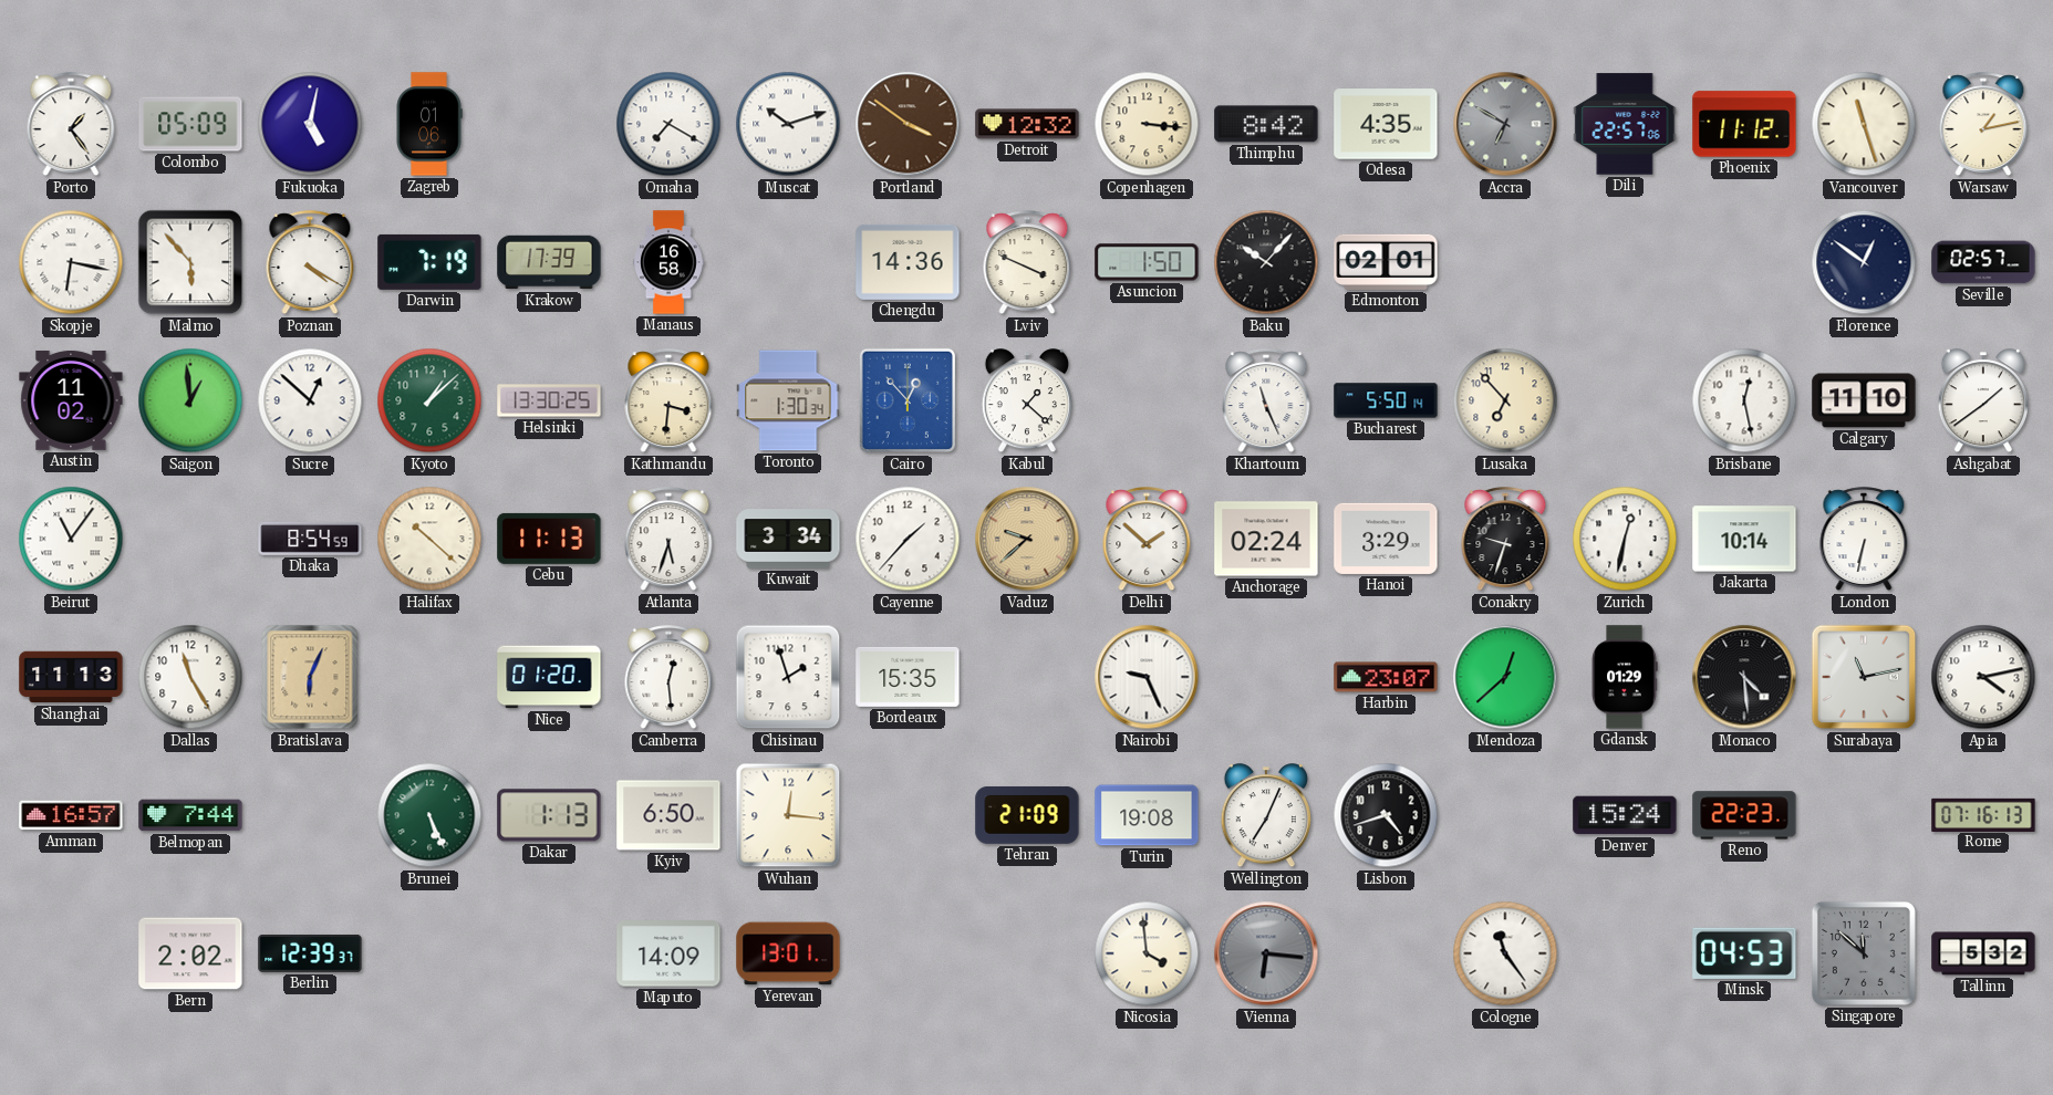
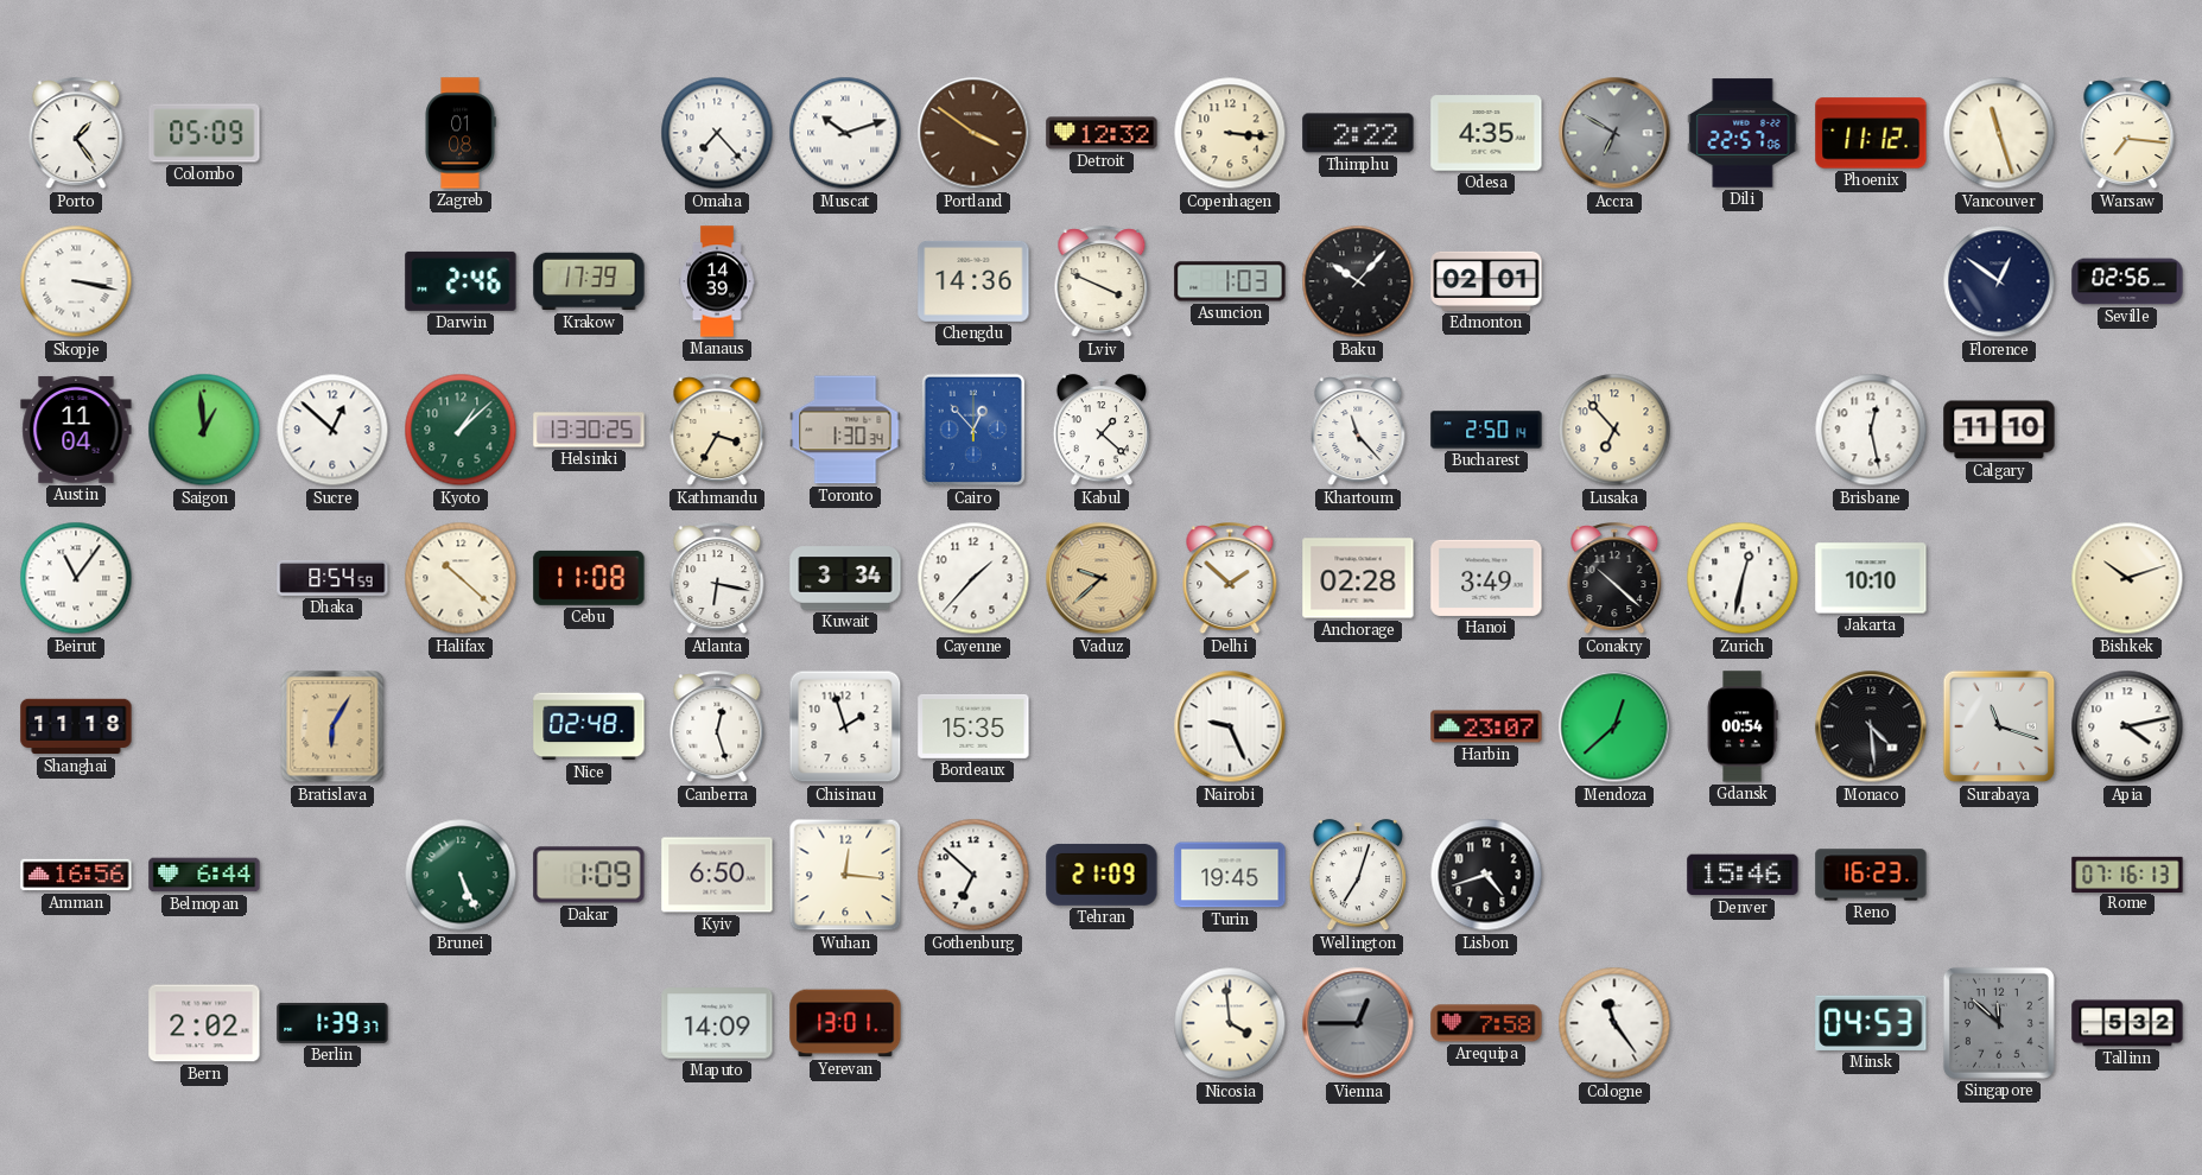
Fukuoka: 5:02 -> none
Zagreb: 01:06 -> 01:08
Omaha: 7:20 -> 7:23
Thimphu: 8:42 -> 2:22
Warsaw: 1:13 -> 7:16
Skopje: 6:17 -> 3:17
Malmo: 5:53 -> none
Poznan: 4:20 -> none
Darwin: 7:19 -> 2:46
Manaus: 16:58 -> 14:39
Asuncion: 1:50 -> 1:03
Seville: 02:57 -> 02:56
Austin: 11:02 -> 11:04
Kathmandu: 3:31 -> 3:35
Khartoum: 11:26 -> 11:23
Bucharest: 5:50 -> 2:50
Ashgabat: 1:39 -> none
Cebu: 11:13 -> 11:08
Atlanta: 5:33 -> 6:17
Anchorage: 02:24 -> 02:28
Hanoi: 3:29 -> 3:49
Conakry: 9:33 -> 10:22
Jakarta: 10:14 -> 10:10
London: 6:32 -> none
Bishkek: none -> 10:12
Shanghai: 11:13 -> 11:18
Dallas: 11:25 -> none
Bratislava: 6:04 -> 6:05
Nice: 01:20 -> 02:48
Canberra: 12:29 -> 12:27
Gdansk: 01:29 -> 00:54
Surabaya: 11:13 -> 11:18
Amman: 16:57 -> 16:56
Belmopan: 7:44 -> 6:44
Dakar: 1:13 -> 1:09
Gothenburg: none -> 6:52
Turin: 19:08 -> 19:45
Wellington: 7:04 -> 7:03
Denver: 15:24 -> 15:46
Reno: 22:23 -> 16:23
Berlin: 12:39 -> 1:39
Vienna: 6:16 -> 12:45
Arequipa: none -> 7:58
